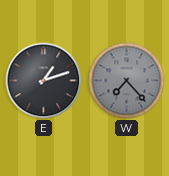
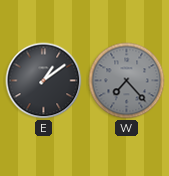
E: 1:12 -> 1:09
